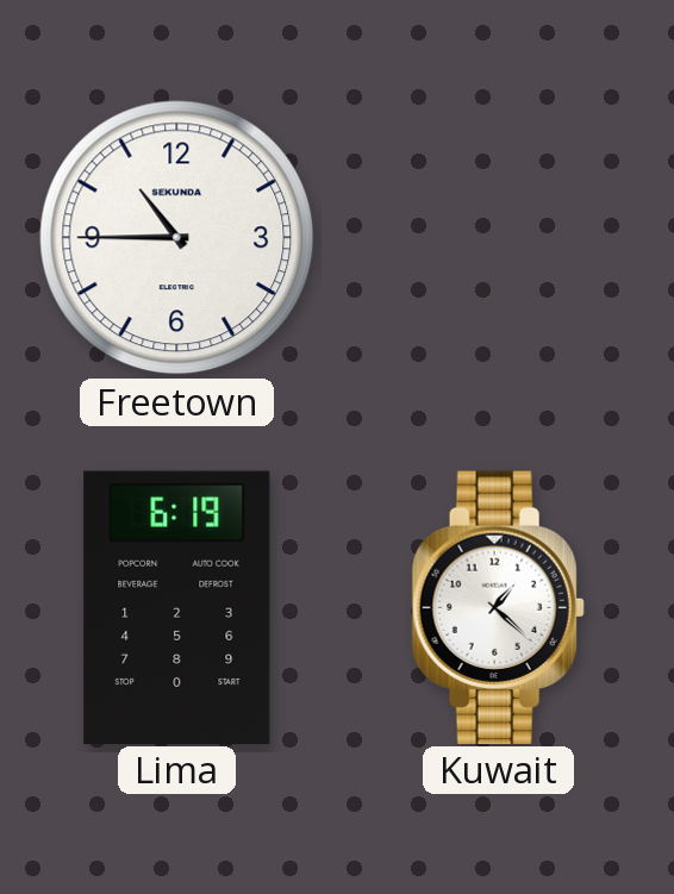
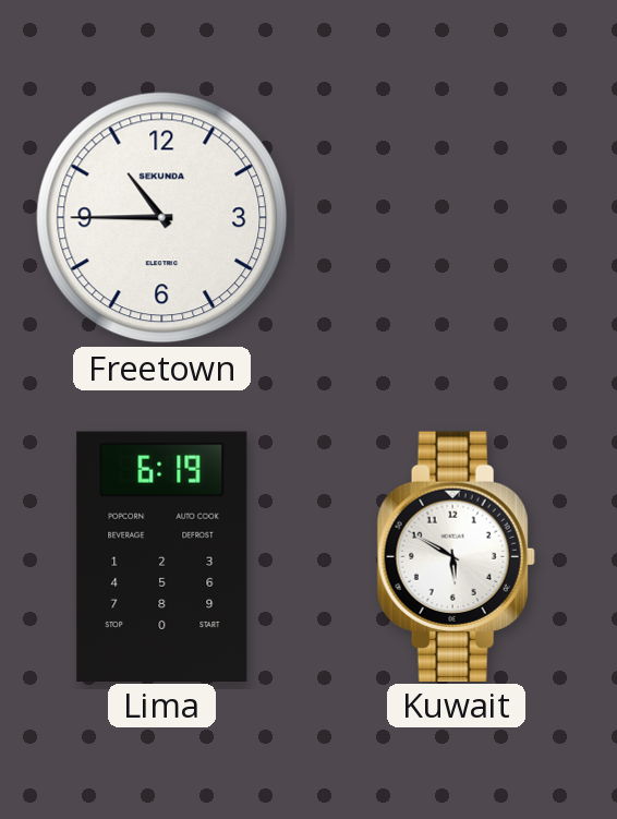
Kuwait: 1:22 -> 5:50
